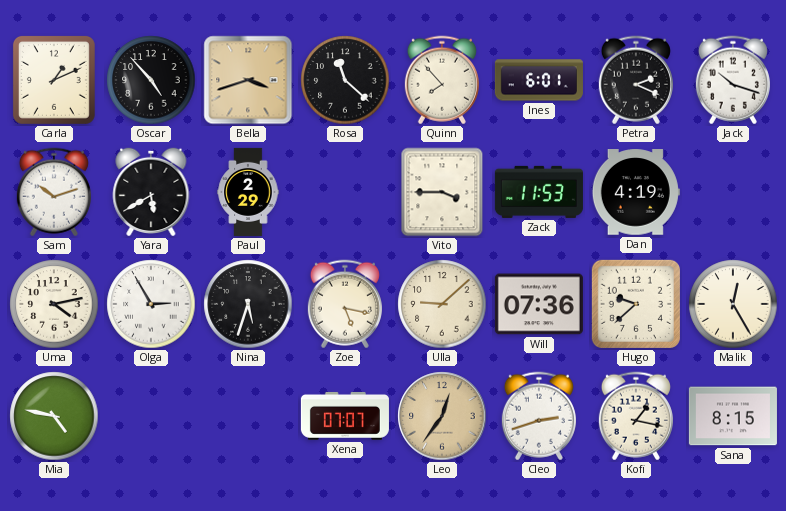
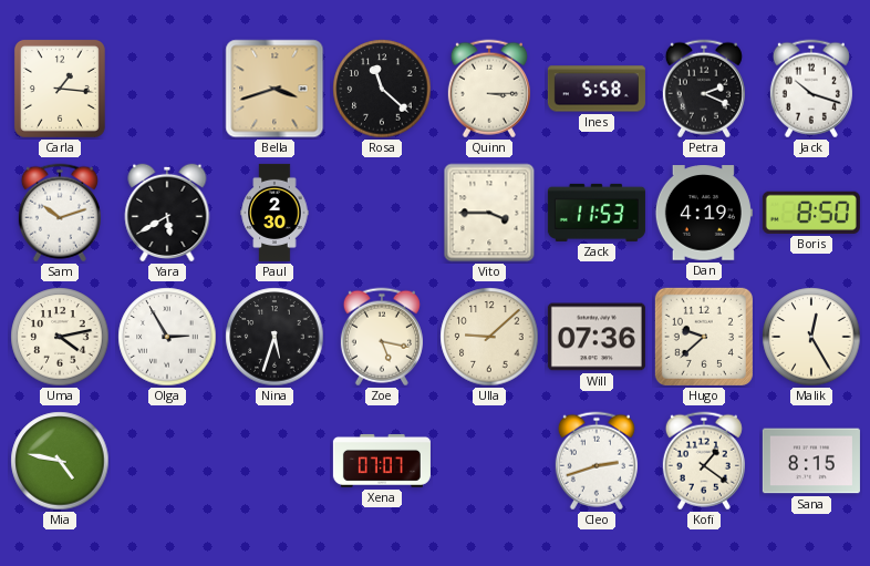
Carla: 1:11 -> 1:16
Oscar: 4:53 -> none
Quinn: 7:53 -> 3:15
Ines: 6:01 -> 5:58
Paul: 2:29 -> 2:30
Boris: none -> 8:50
Leo: 12:36 -> none
Kofi: 1:17 -> 1:21
